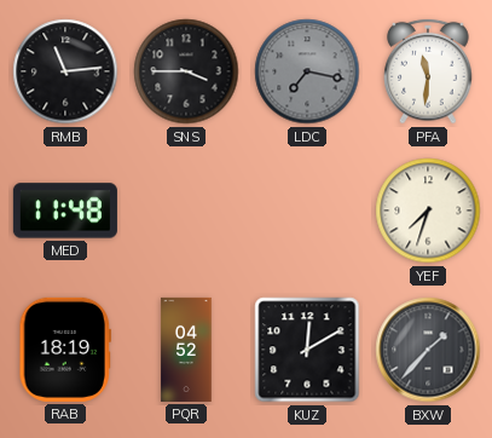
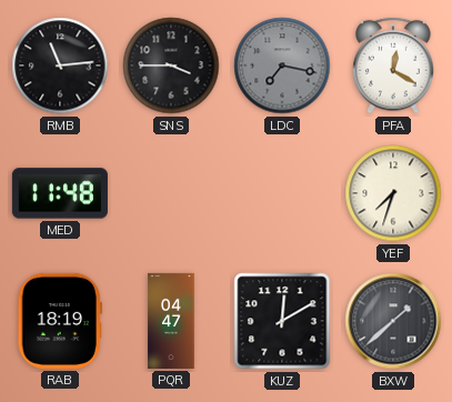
PFA: 11:31 -> 12:20
PQR: 04:52 -> 04:47
BXW: 1:37 -> 1:38
